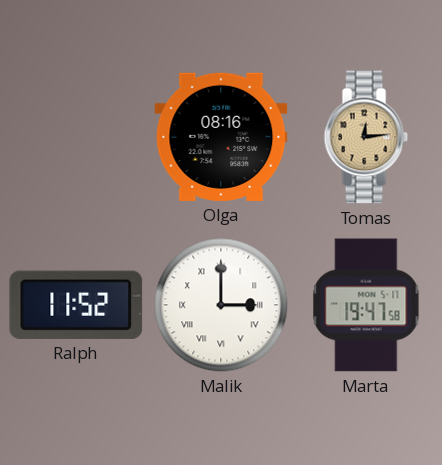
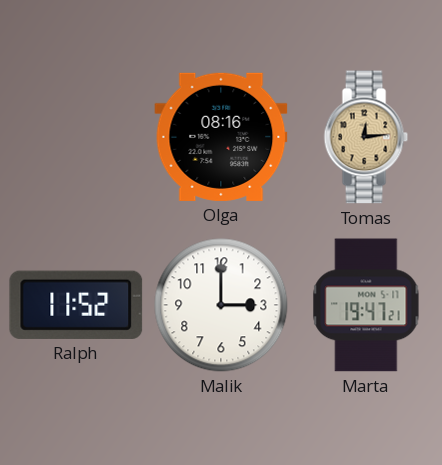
Malik numerals: Roman -> Arabic
Marta: 19:47:58 -> 19:47:21
